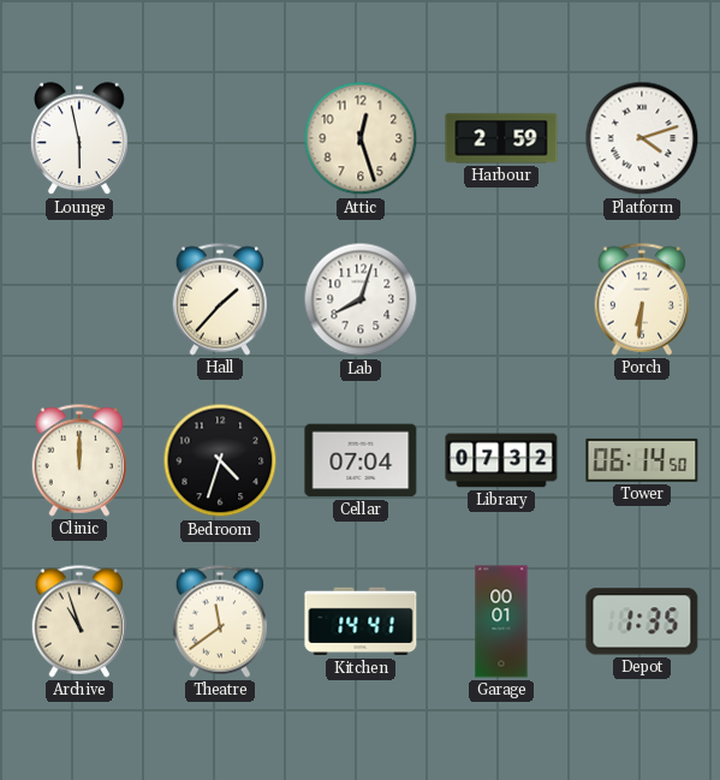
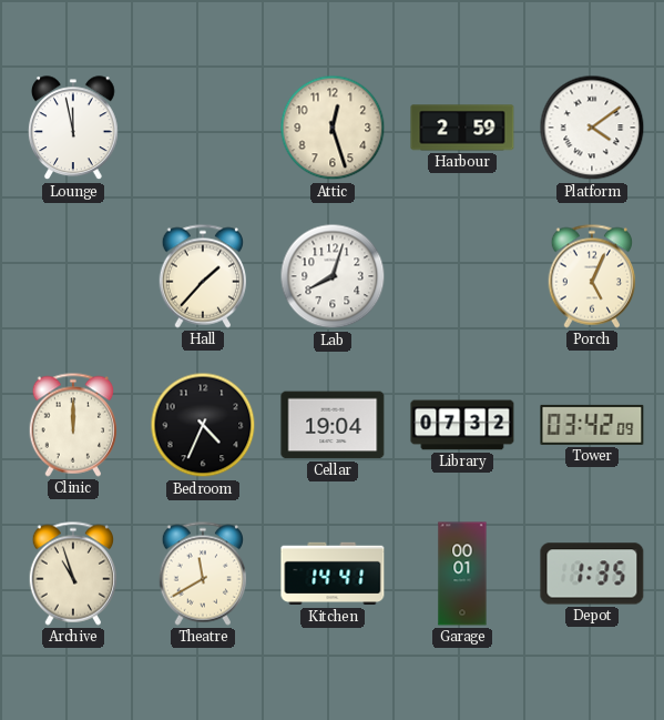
Lounge: 5:58 -> 11:58
Platform: 4:12 -> 4:09
Porch: 6:31 -> 5:04
Bedroom: 4:33 -> 4:34
Cellar: 07:04 -> 19:04
Tower: 06:14 -> 03:42
Theatre: 11:39 -> 11:40
